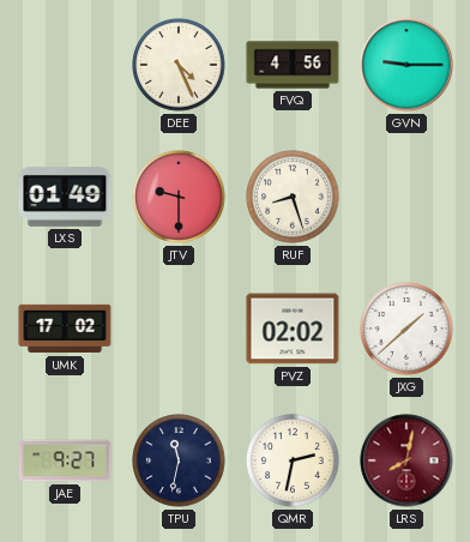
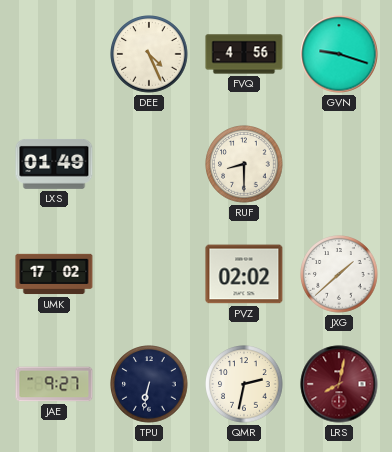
GVN: 9:15 -> 9:18
JTV: 9:30 -> none
RUF: 8:27 -> 8:30
TPU: 11:32 -> 6:32
